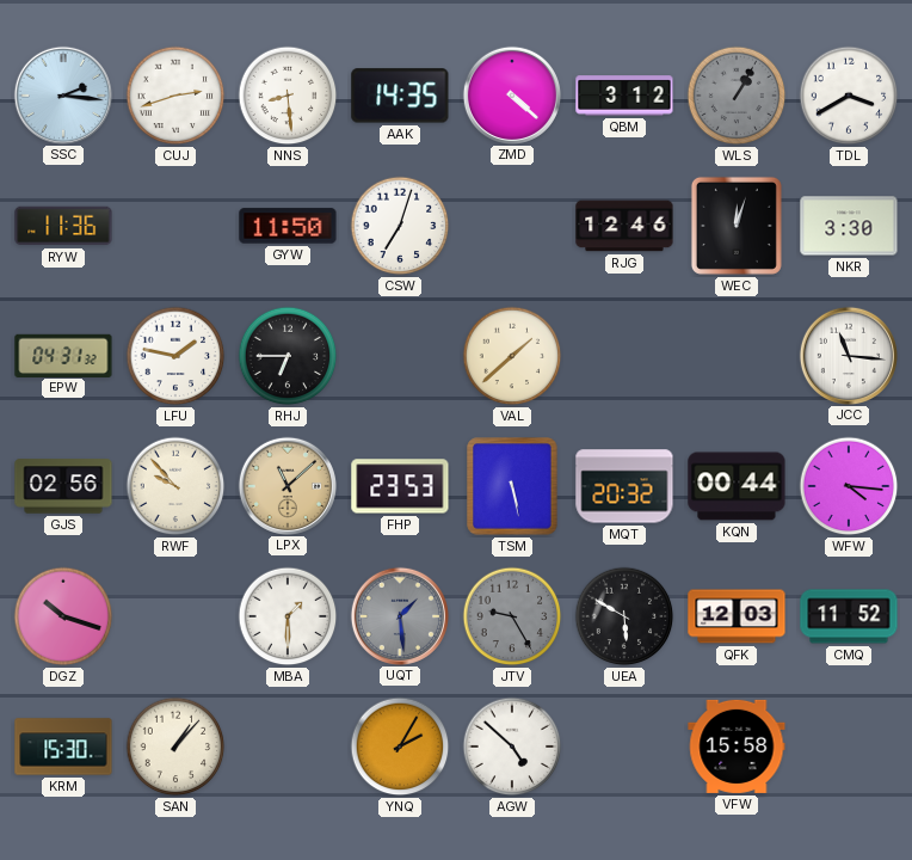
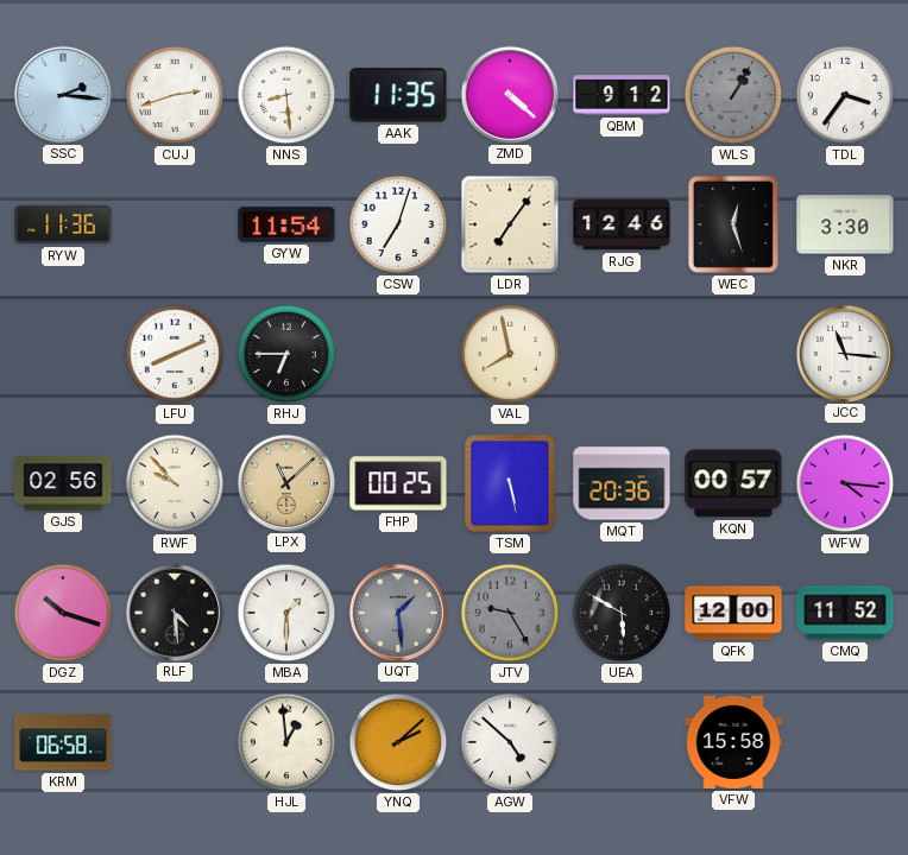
AAK: 14:35 -> 11:35
QBM: 3:12 -> 9:12
TDL: 3:40 -> 3:36
GYW: 11:50 -> 11:54
LDR: none -> 7:06
WEC: 12:03 -> 12:27
EPW: 04:31 -> none
LFU: 1:47 -> 8:11
VAL: 1:38 -> 7:58
FHP: 23:53 -> 00:25
MQT: 20:32 -> 20:36
KQN: 00:44 -> 00:57
RLF: none -> 4:29
QFK: 12:03 -> 12:00
KRM: 15:30 -> 06:58
SAN: 1:07 -> none
HJL: none -> 12:59
YNQ: 2:05 -> 2:08
